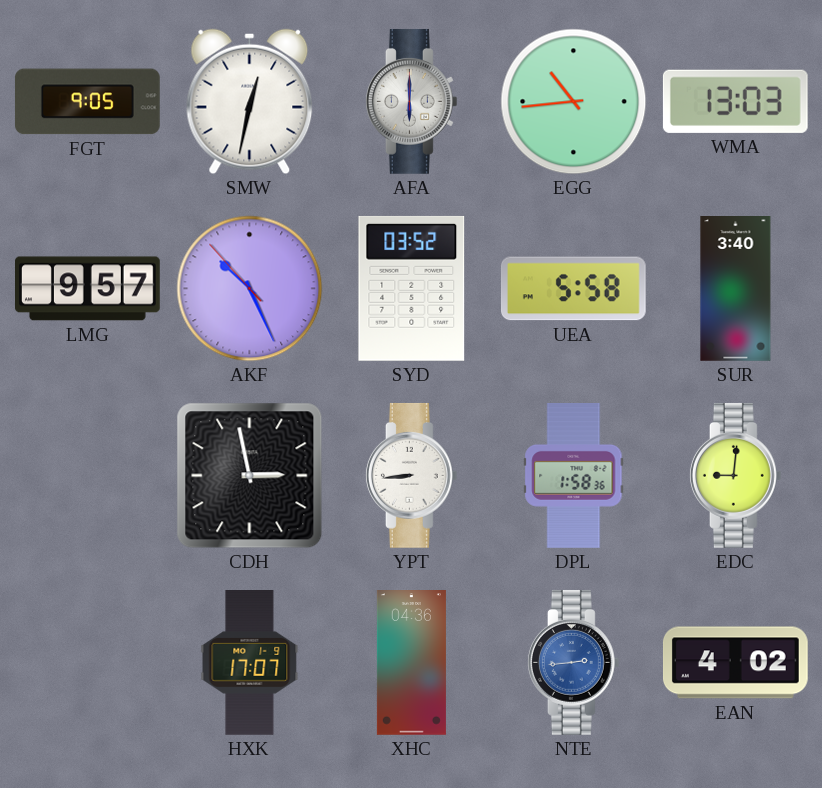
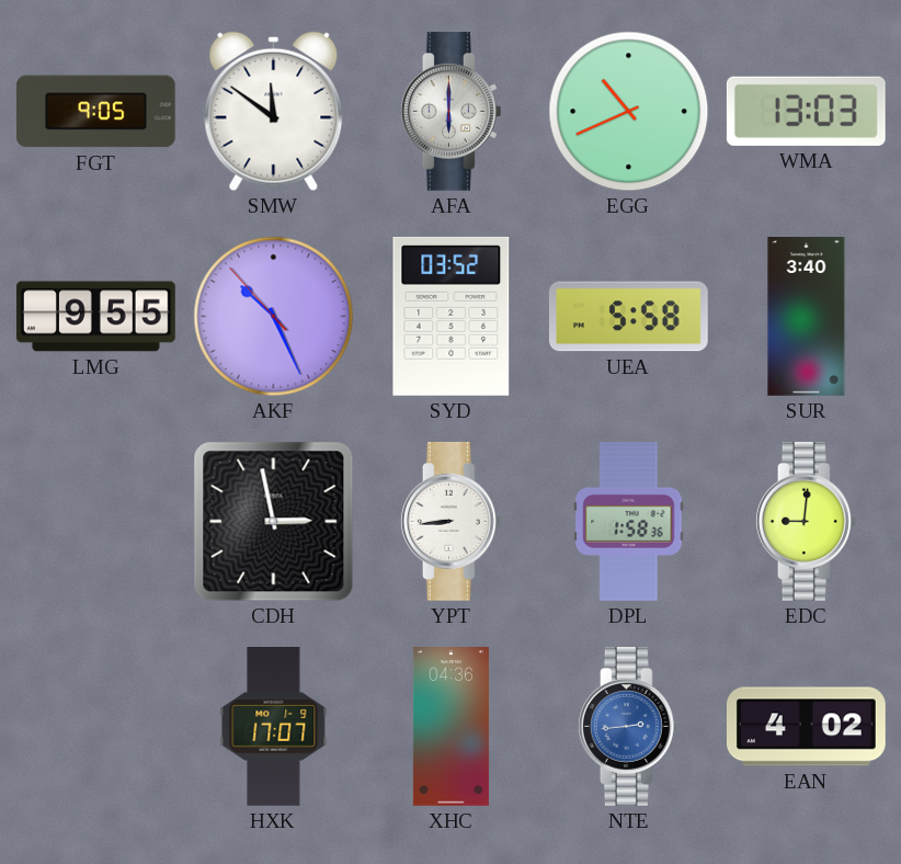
SMW: 12:32 -> 11:51
EGG: 10:44 -> 10:41
LMG: 9:57 -> 9:55
